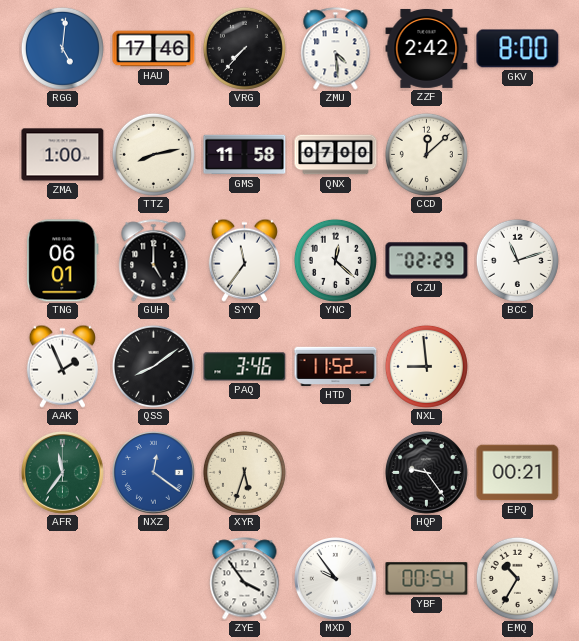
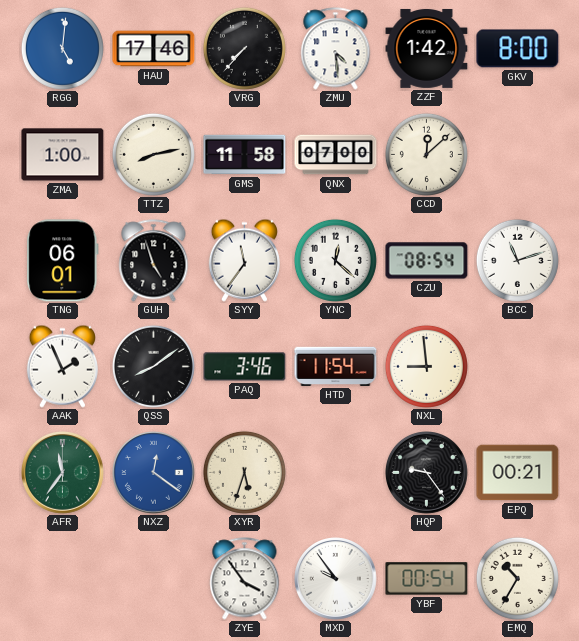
ZZF: 2:42 -> 1:42
GUH: 5:00 -> 4:57
CZU: 02:29 -> 08:54
HTD: 11:52 -> 11:54
